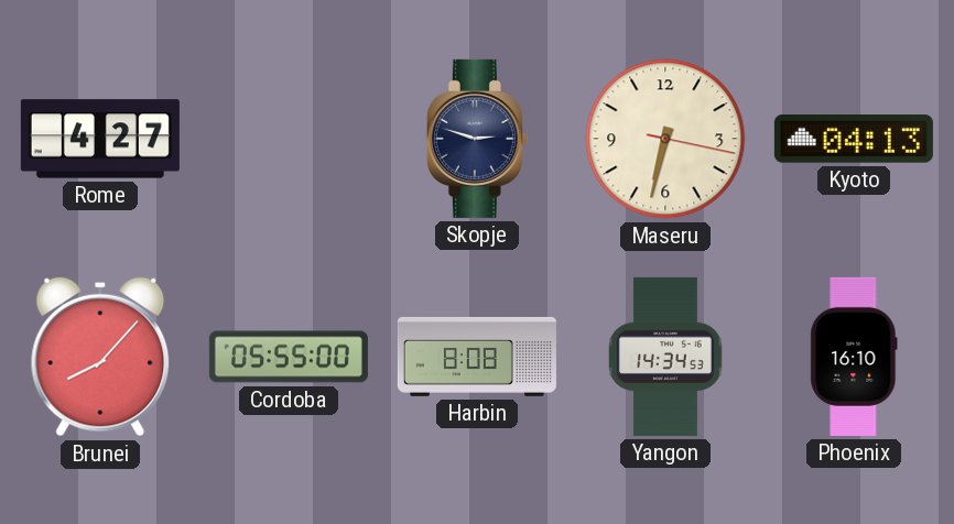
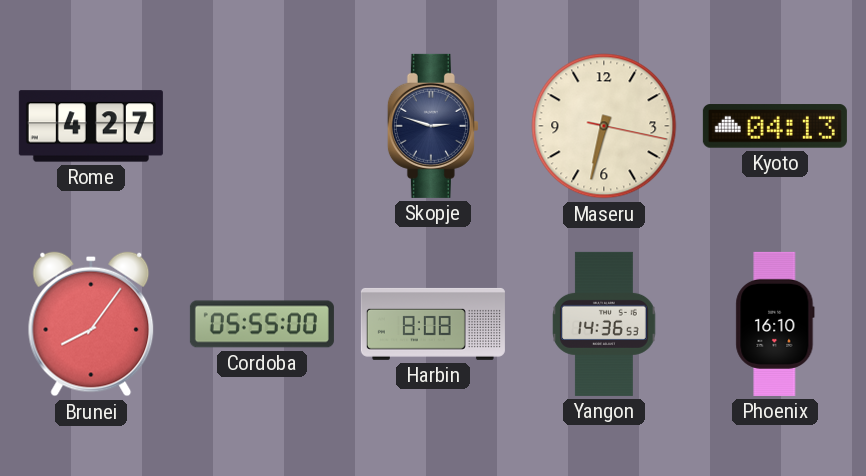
Brunei: 8:07 -> 8:06
Yangon: 14:34 -> 14:36
